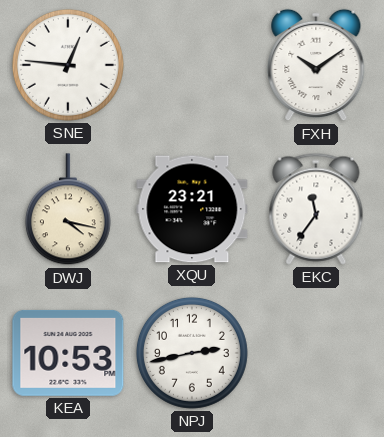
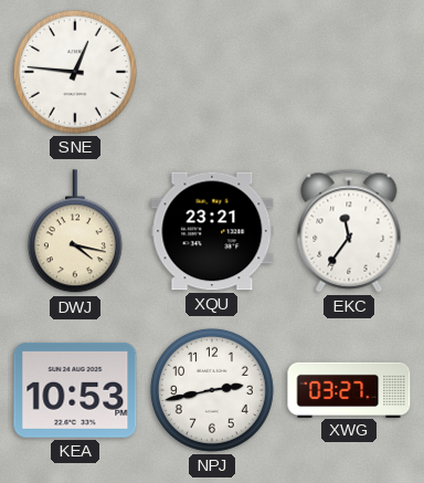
FXH: 10:09 -> none
XWG: none -> 03:27
